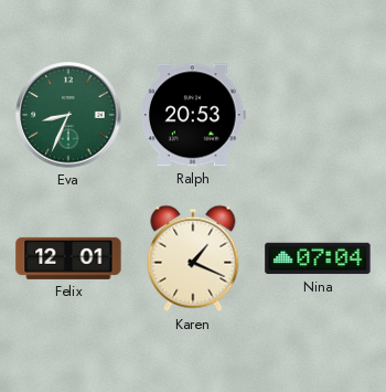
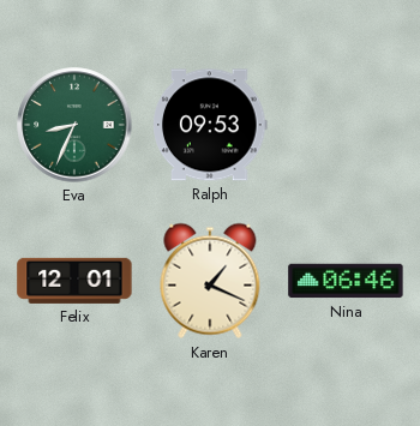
Ralph: 20:53 -> 09:53
Nina: 07:04 -> 06:46
